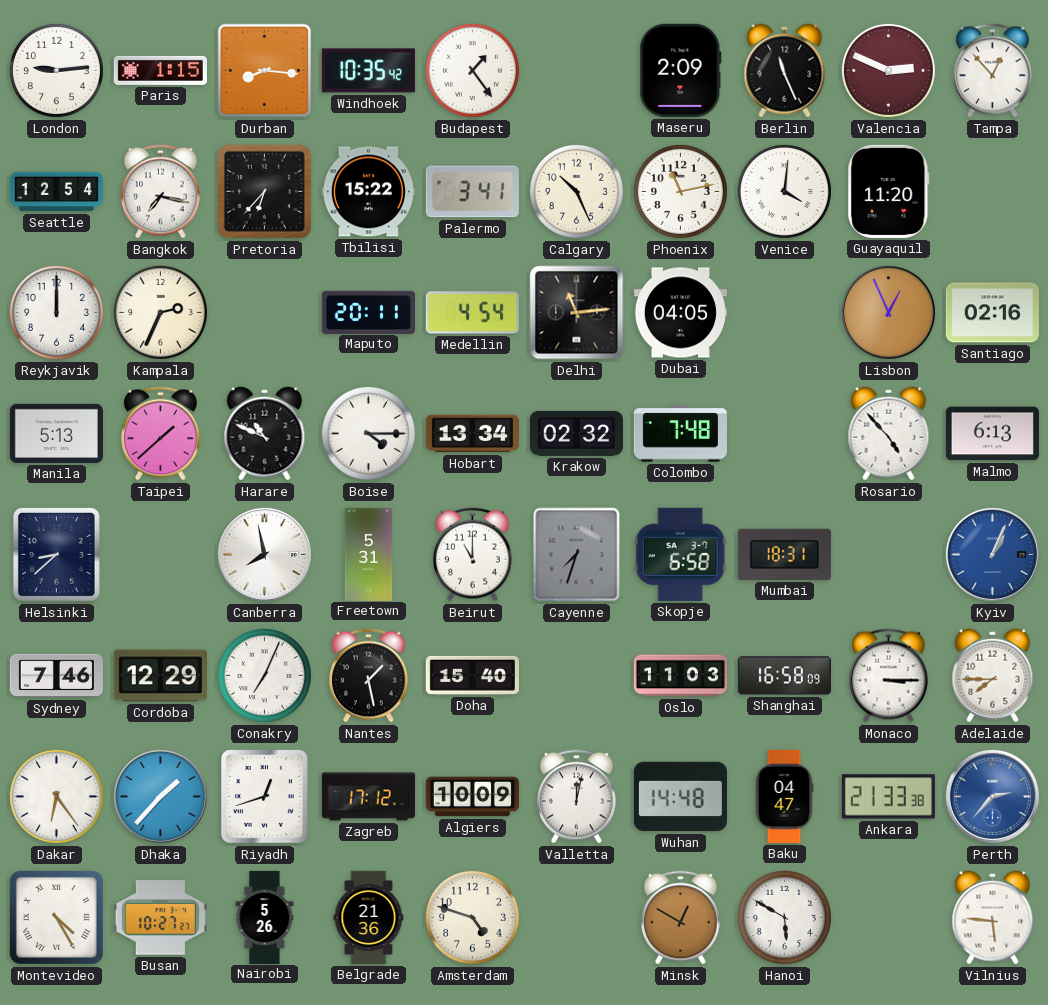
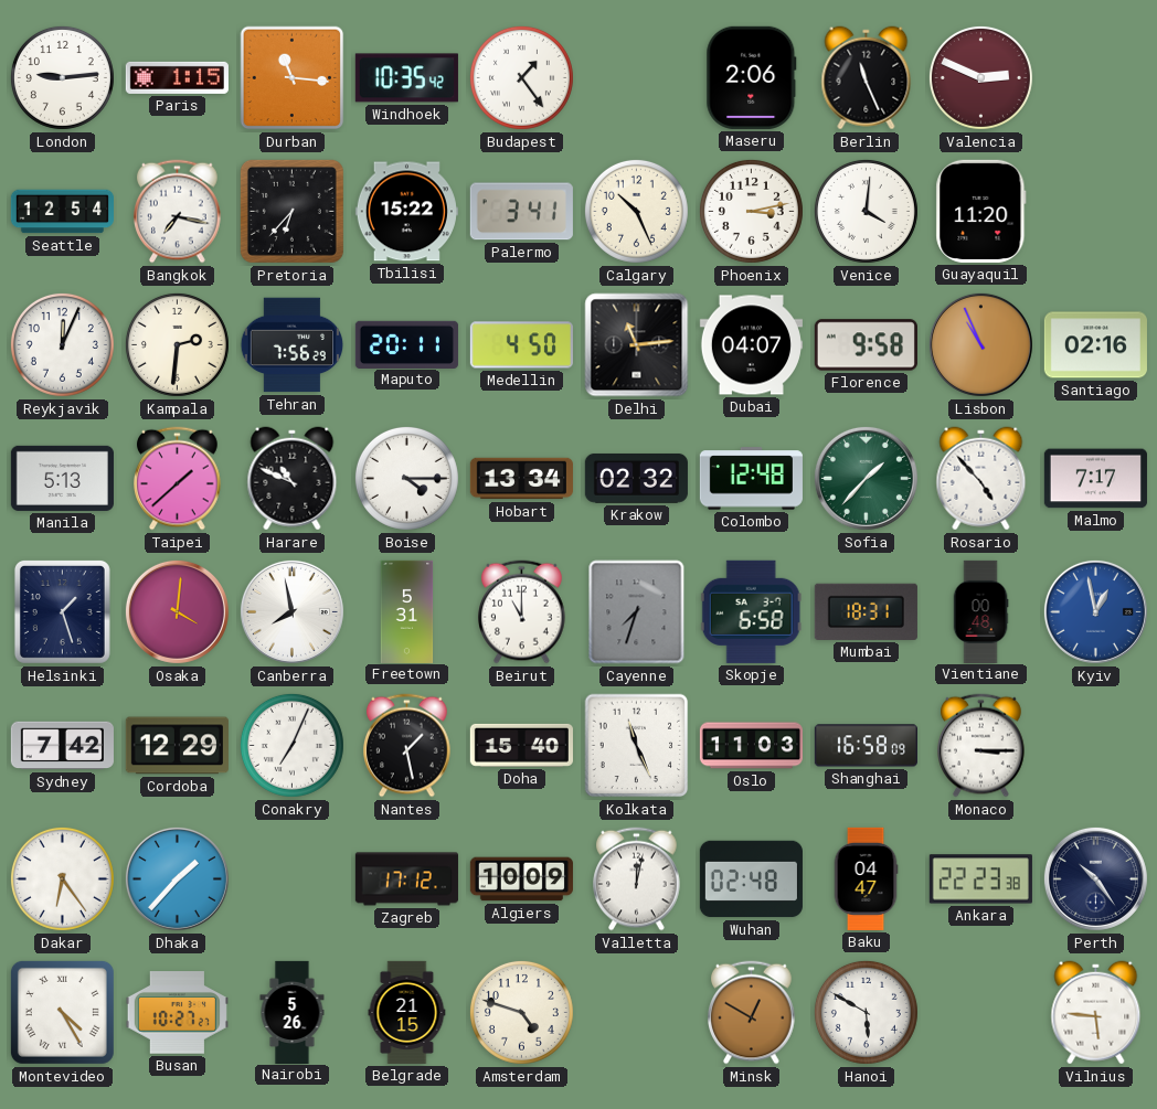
Durban: 8:16 -> 11:16
Maseru: 2:09 -> 2:06
Tampa: 12:53 -> none
Phoenix: 11:13 -> 3:13
Reykjavik: 12:00 -> 12:04
Kampala: 2:34 -> 2:31
Tehran: none -> 7:56
Medellin: 4:54 -> 4:50
Dubai: 04:05 -> 04:07
Florence: none -> 9:58
Lisbon: 12:56 -> 10:56
Colombo: 7:48 -> 12:48
Sofia: none -> 1:37
Malmo: 6:13 -> 7:17
Helsinki: 8:38 -> 1:27
Osaka: none -> 4:01
Vientiane: none -> 00:48
Kyiv: 1:04 -> 12:58
Sydney: 7:46 -> 7:42
Kolkata: none -> 11:26
Adelaide: 7:45 -> none
Riyadh: 12:42 -> none
Wuhan: 14:48 -> 02:48
Ankara: 21:33 -> 22:23
Perth: 2:37 -> 10:24
Perth dial: blue -> navy
Belgrade: 21:36 -> 21:15
